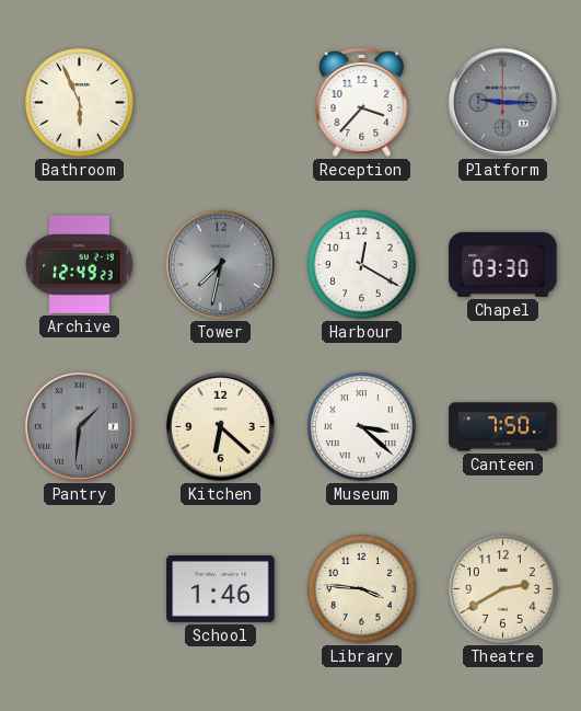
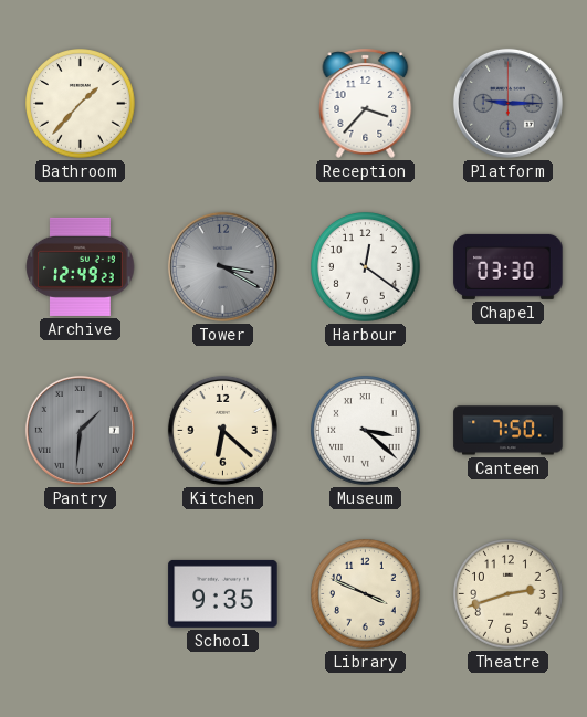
Bathroom: 5:56 -> 1:37
Tower: 7:32 -> 3:20
Harbour: 12:20 -> 12:21
School: 1:46 -> 9:35
Library: 3:46 -> 3:49
Theatre: 2:40 -> 2:42
